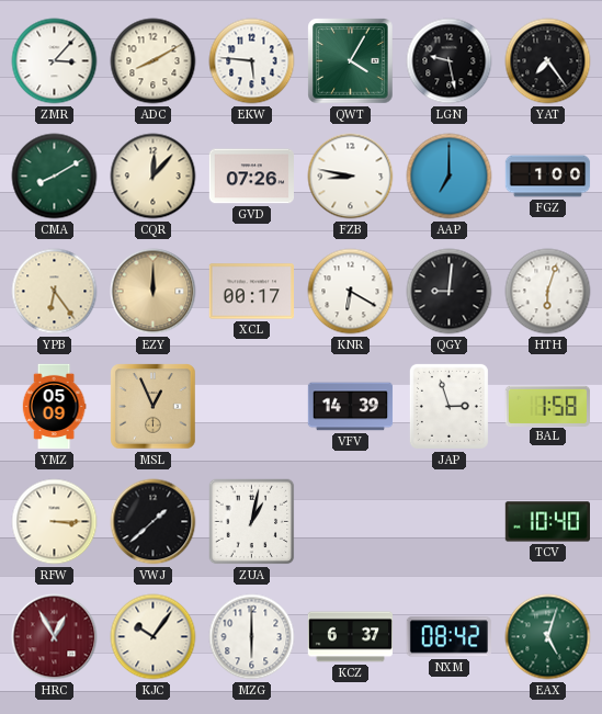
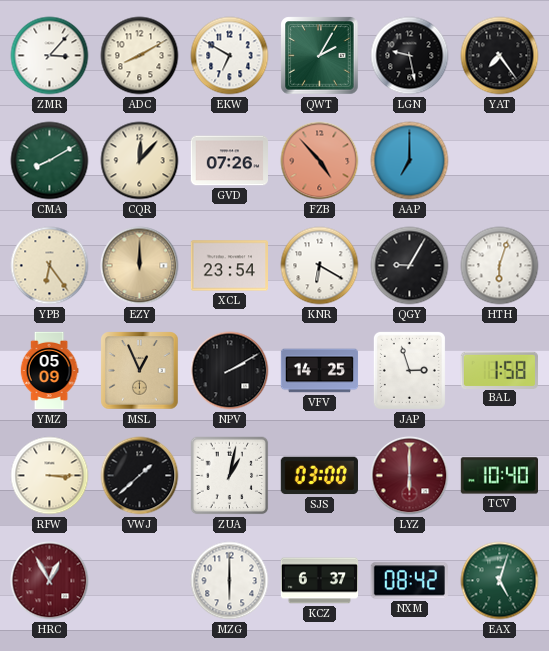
EKW: 5:46 -> 6:50
QWT: 4:05 -> 2:05
FZB: 8:47 -> 4:53
FZB dial: white -> salmon
FGZ: 1:00 -> none
XCL: 00:17 -> 23:54
QGY: 9:01 -> 9:05
NPV: none -> 2:10
VFV: 14:39 -> 14:25
SJS: none -> 03:00
LYZ: none -> 6:00
KJC: 10:06 -> none
